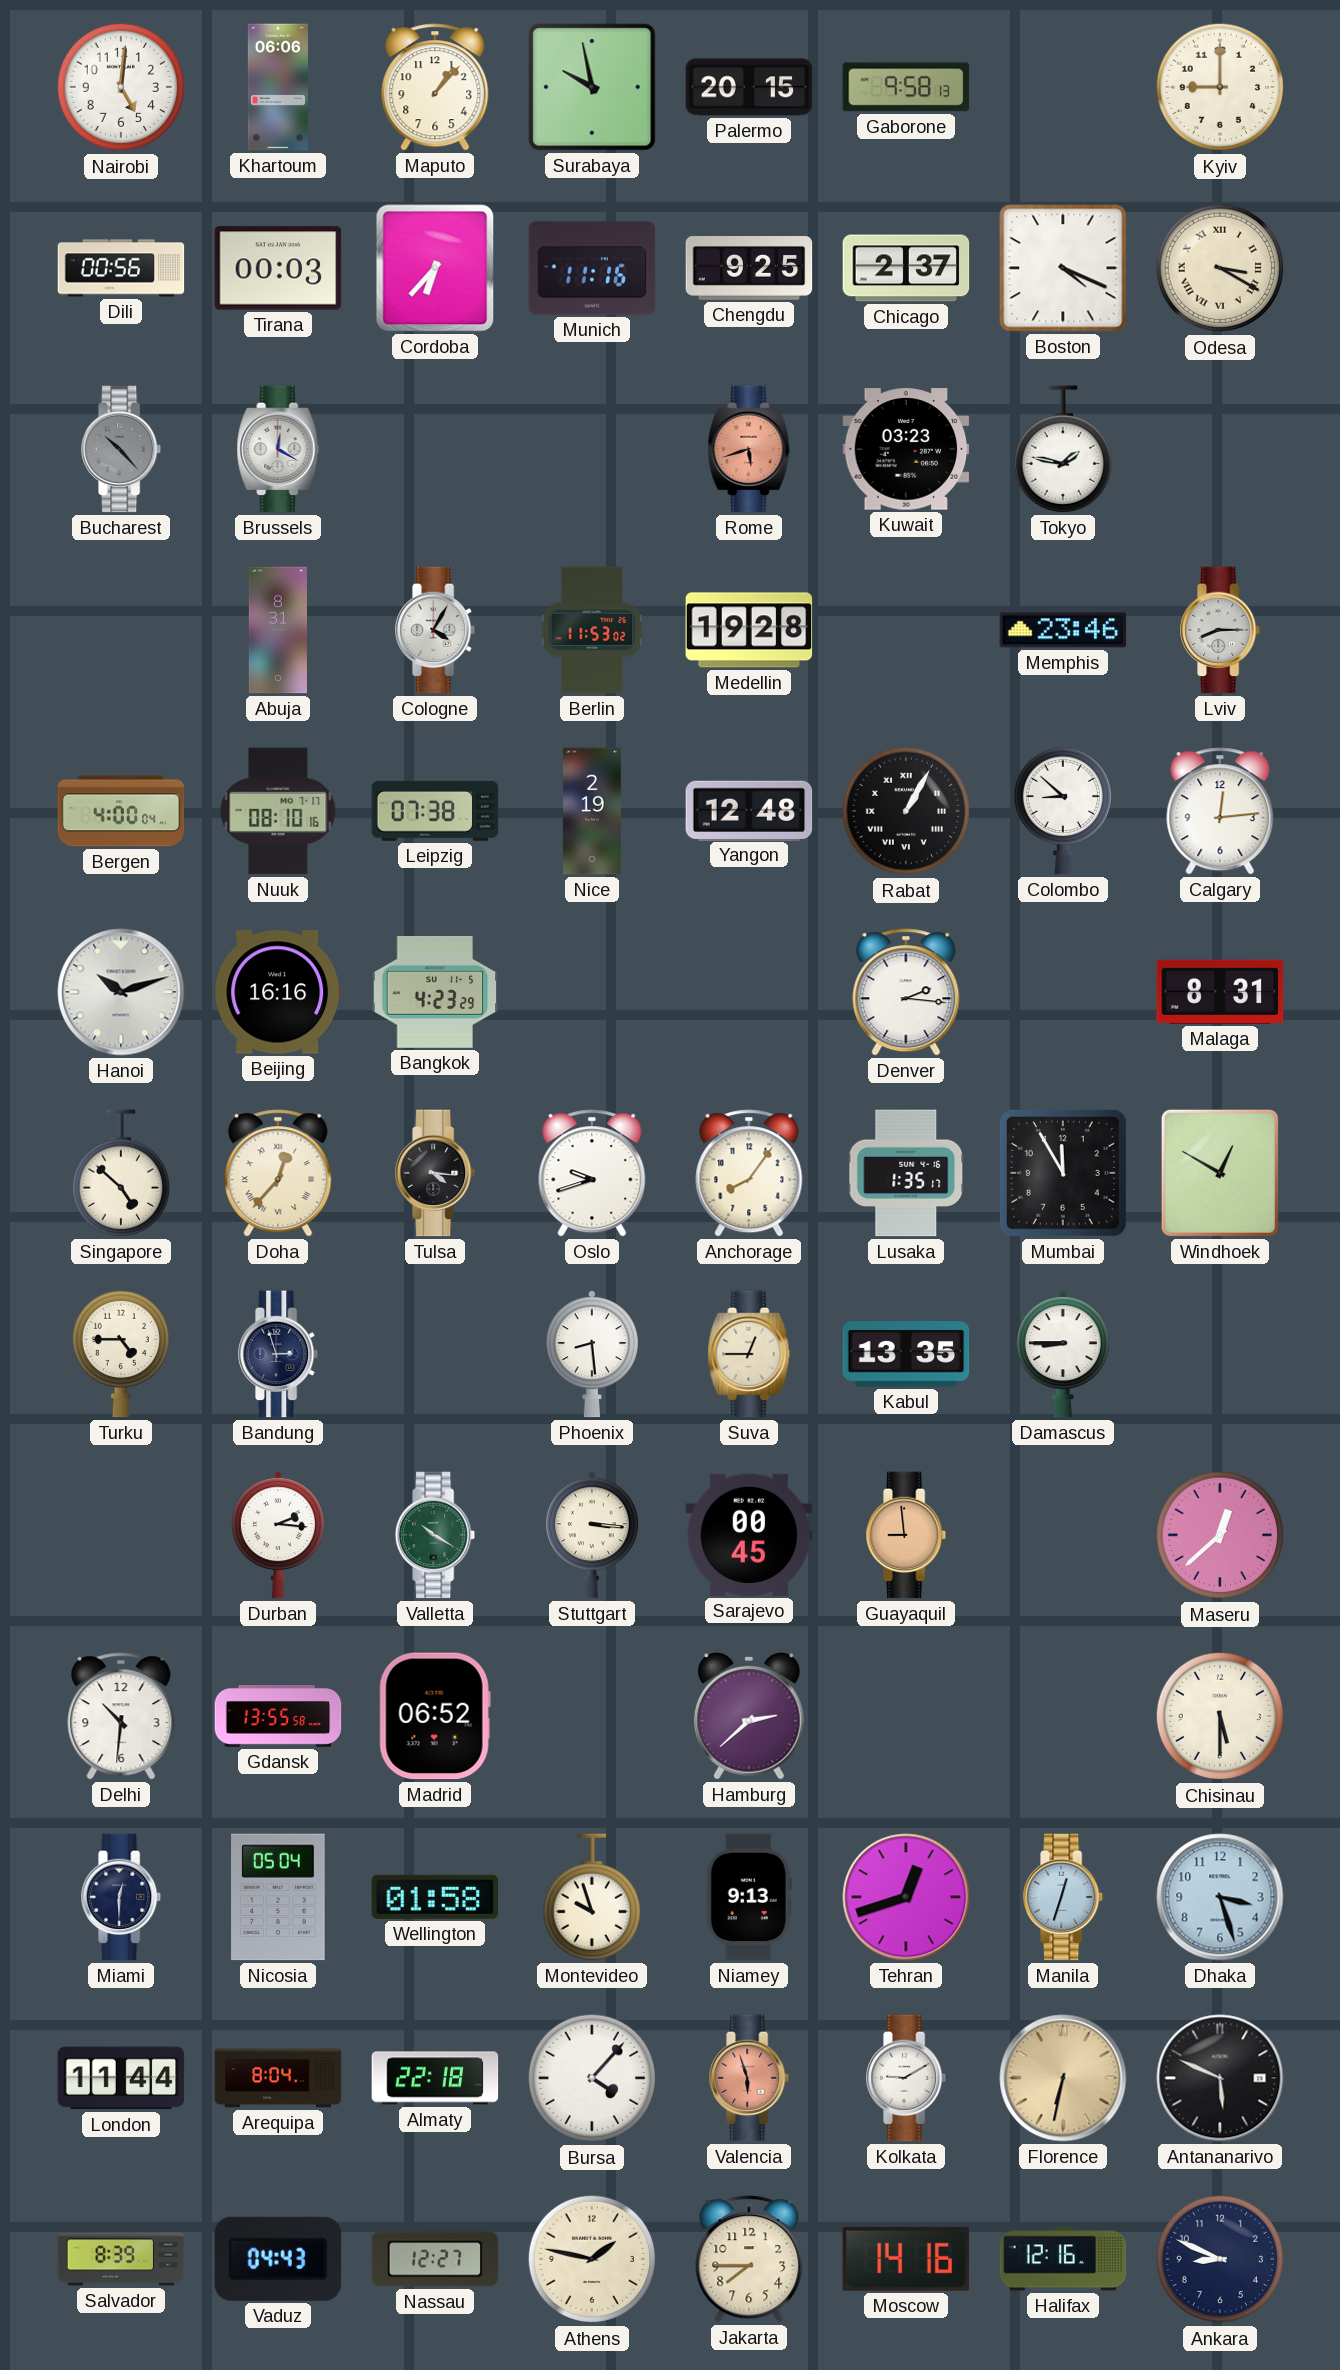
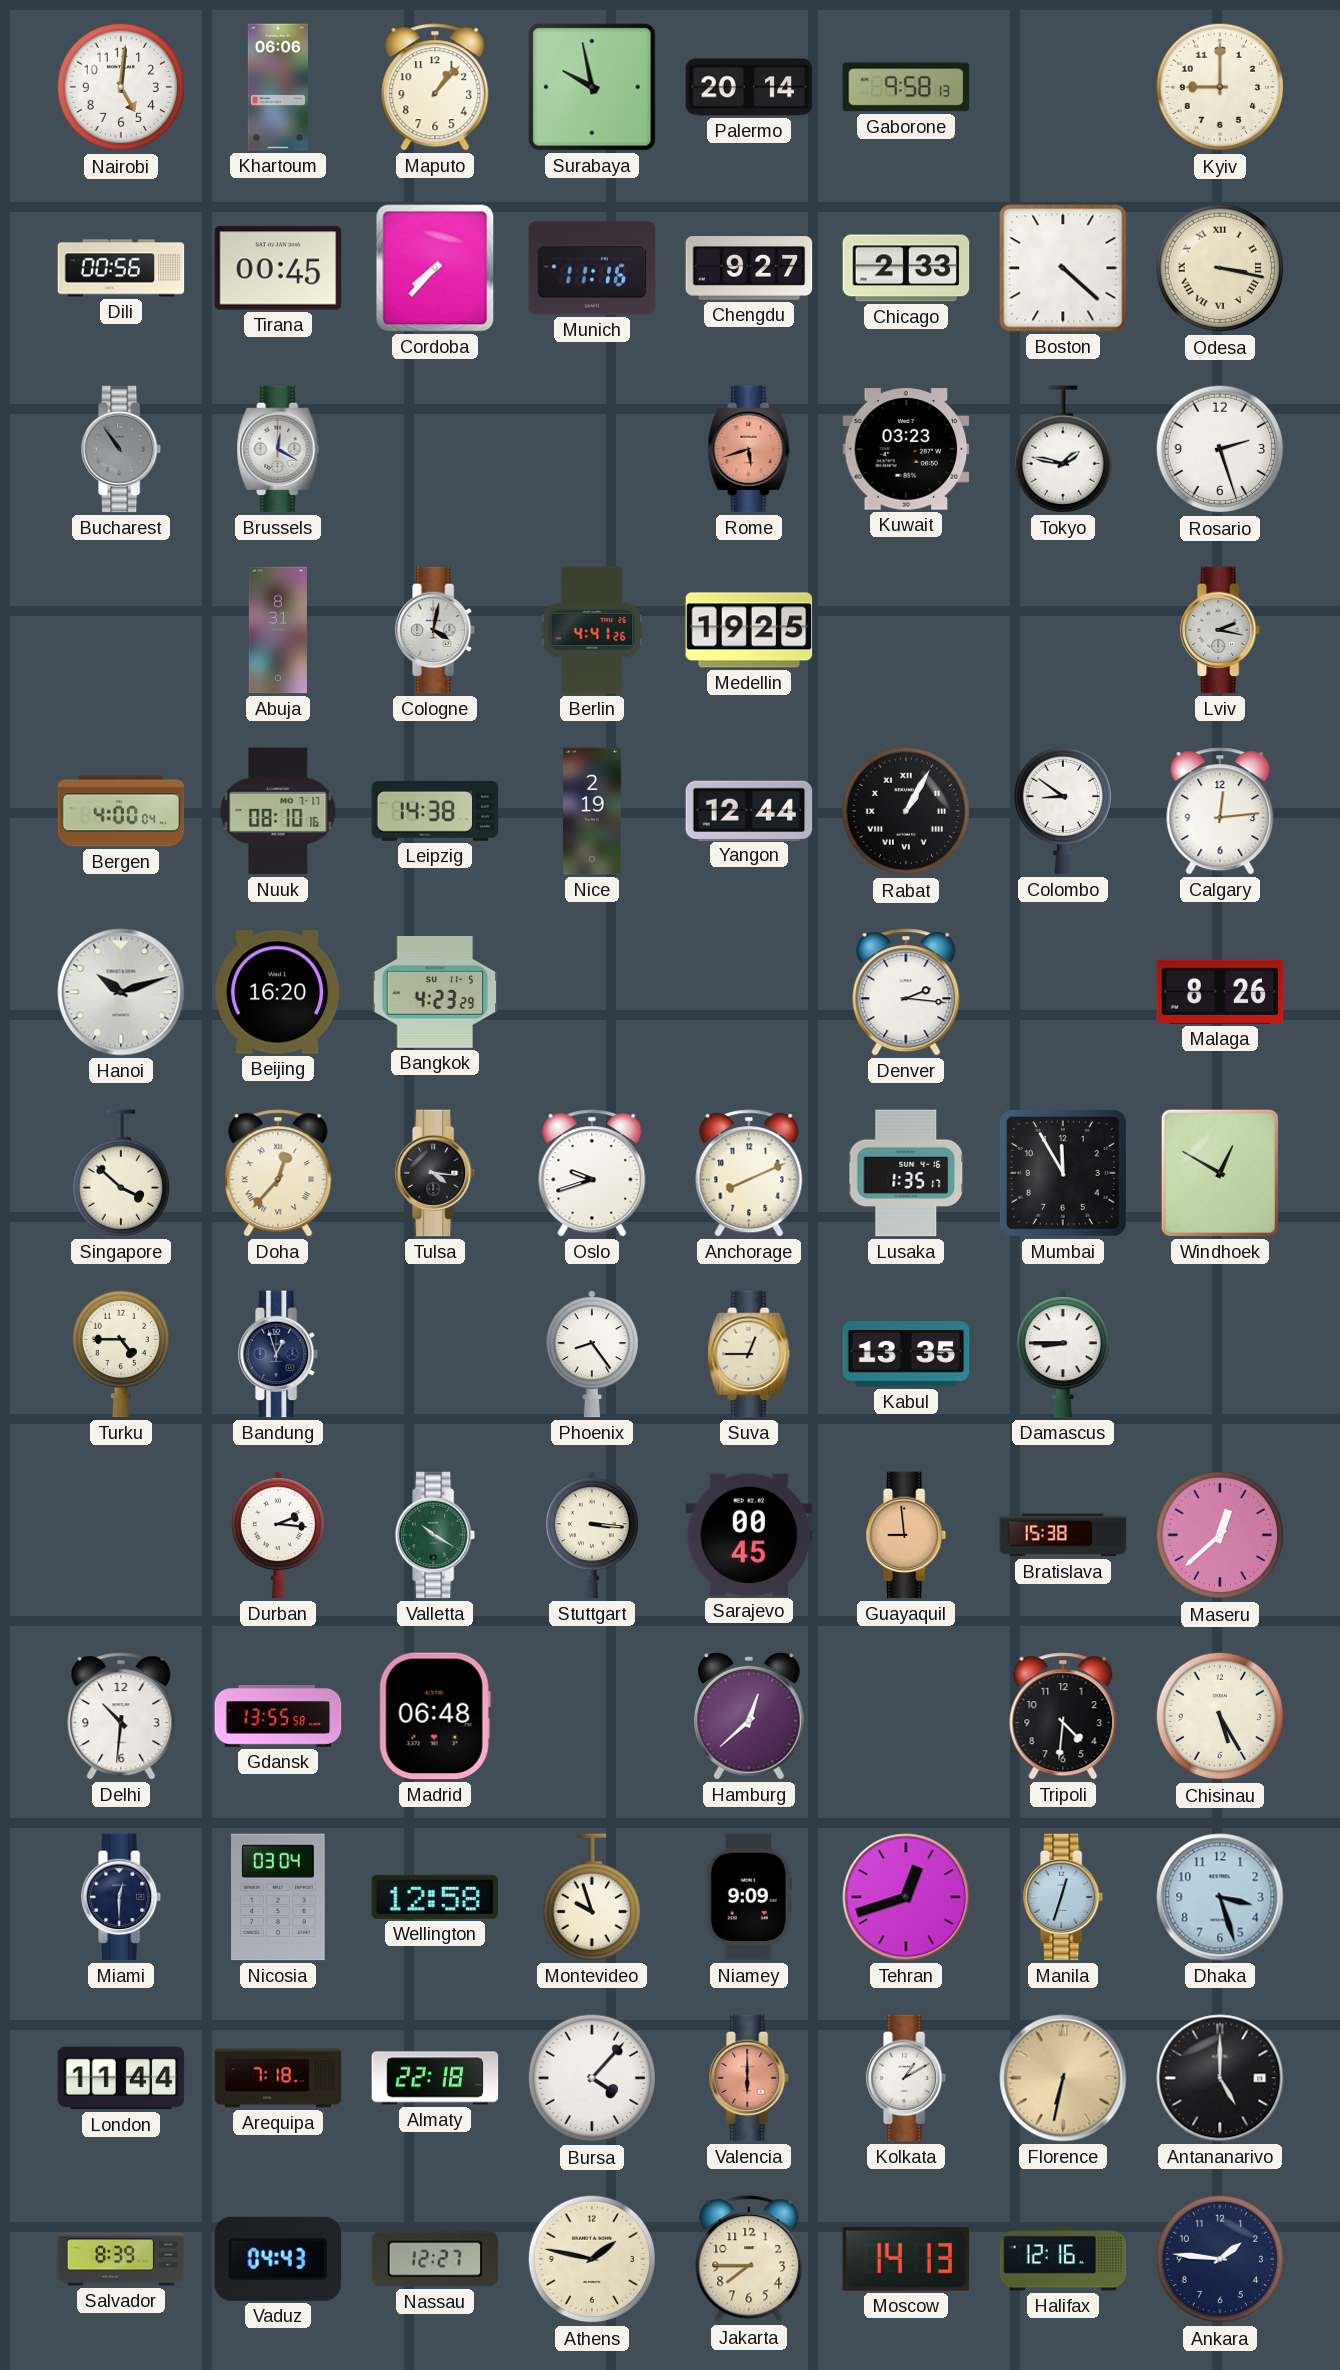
Palermo: 20:15 -> 20:14
Tirana: 00:03 -> 00:45
Cordoba: 6:37 -> 7:37
Chengdu: 9:25 -> 9:27
Chicago: 2:37 -> 2:33
Boston: 4:19 -> 4:22
Odesa: 3:20 -> 3:17
Bucharest: 10:23 -> 10:54
Rosario: none -> 2:27
Cologne: 4:05 -> 4:02
Berlin: 11:53 -> 4:41
Medellin: 19:28 -> 19:25
Memphis: 23:46 -> none
Lviv: 8:15 -> 2:17
Leipzig: 07:38 -> 14:38
Yangon: 12:48 -> 12:44
Colombo: 8:52 -> 8:51
Beijing: 16:16 -> 16:20
Malaga: 8:31 -> 8:26
Singapore: 4:52 -> 3:52
Anchorage: 8:06 -> 8:11
Bandung: 2:57 -> 12:57
Phoenix: 8:29 -> 8:24
Bratislava: none -> 15:38
Madrid: 06:52 -> 06:48
Hamburg: 2:38 -> 12:38
Tripoli: none -> 4:31
Chisinau: 5:30 -> 5:25
Nicosia: 05:04 -> 03:04
Wellington: 01:58 -> 12:58
Niamey: 9:13 -> 9:09
Arequipa: 8:04 -> 7:18
Valencia: 5:57 -> 6:00
Kolkata: 9:10 -> 1:10
Antananarivo: 5:49 -> 5:00
Moscow: 14:16 -> 14:13
Ankara: 8:49 -> 1:46
